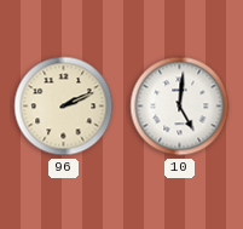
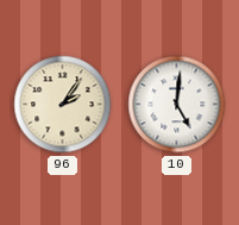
96: 2:11 -> 2:06
